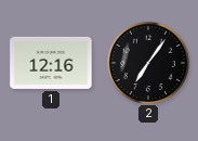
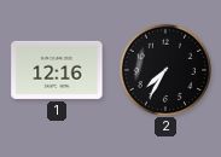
2: 7:06 -> 7:35
